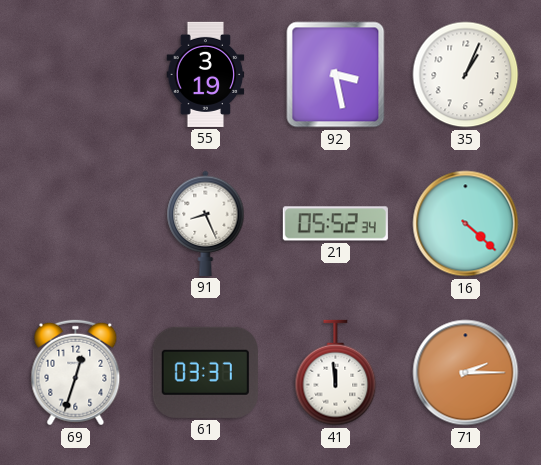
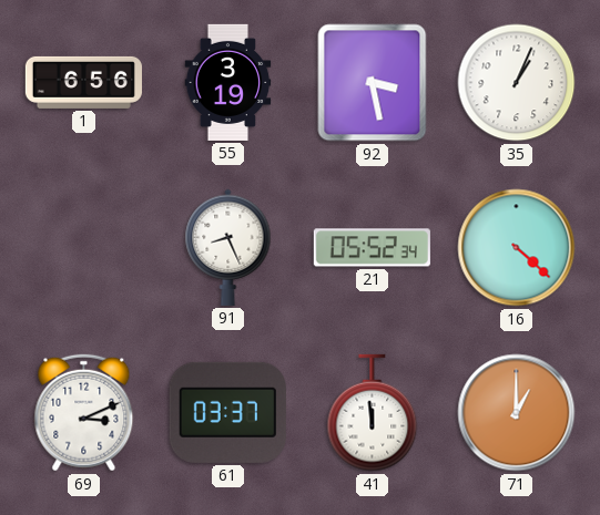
1: none -> 6:56
69: 12:33 -> 3:11
71: 2:15 -> 1:00
